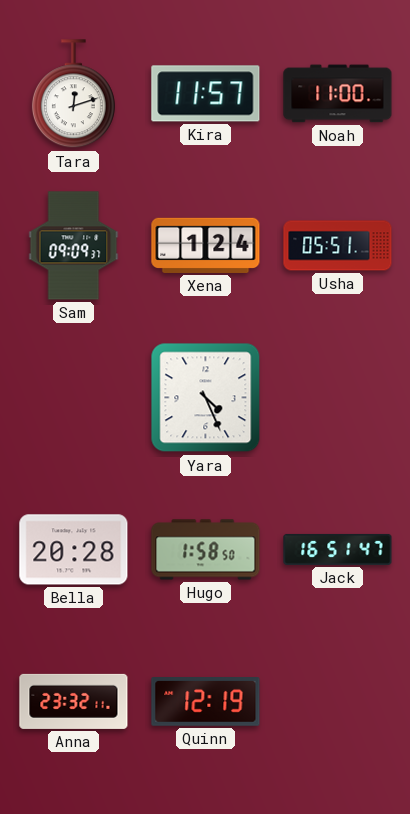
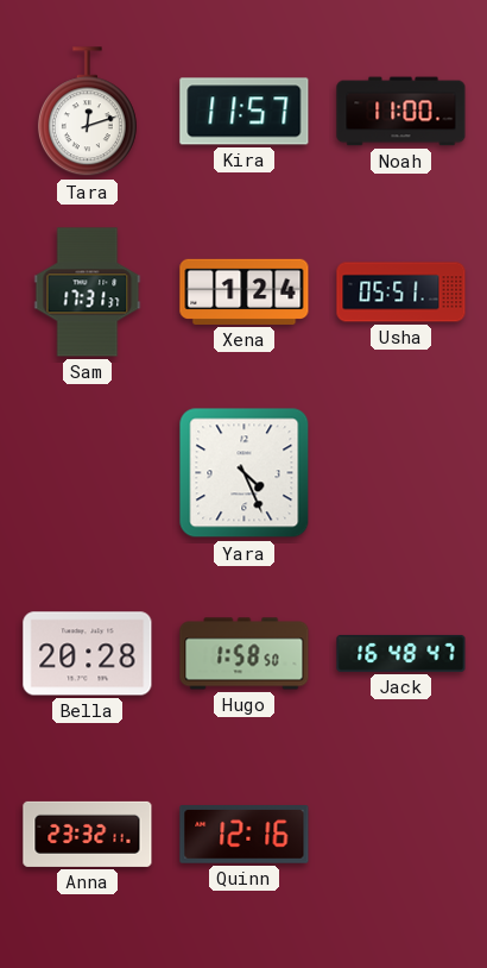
Sam: 09:09 -> 17:31
Jack: 16:51 -> 16:48
Quinn: 12:19 -> 12:16
